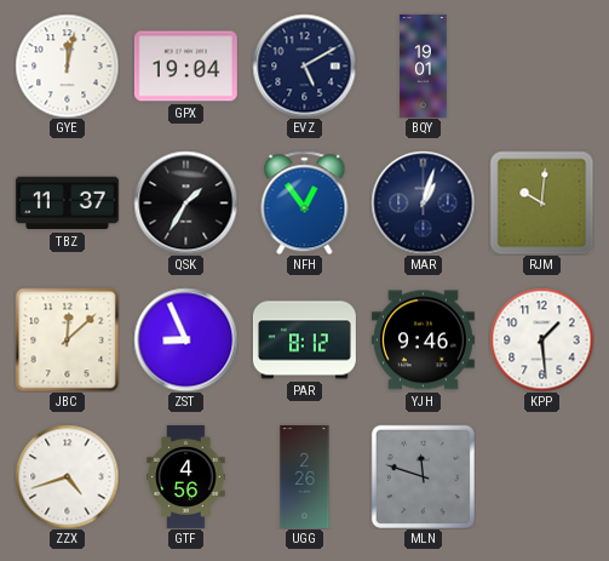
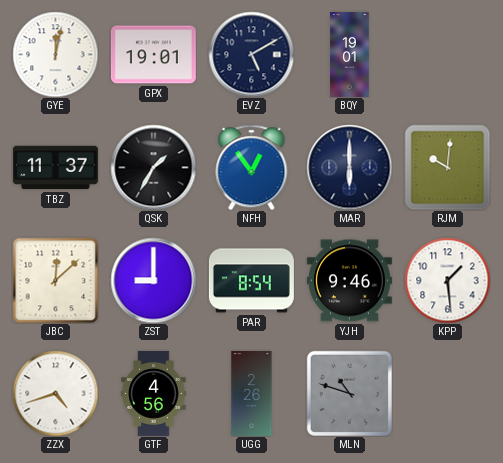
GPX: 19:04 -> 19:01
MAR: 1:03 -> 6:00
ZST: 8:56 -> 9:00
PAR: 8:12 -> 8:54
MLN: 11:48 -> 10:48
